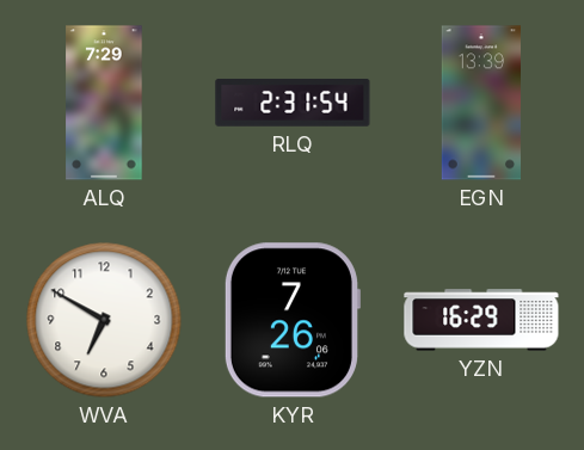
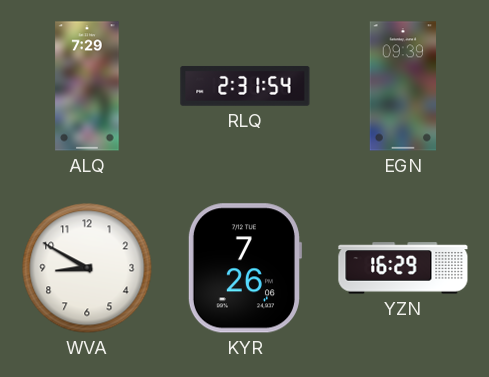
EGN: 13:39 -> 09:39
WVA: 6:50 -> 8:50
